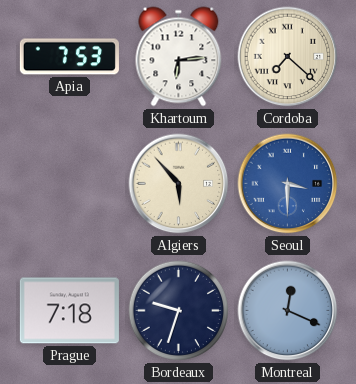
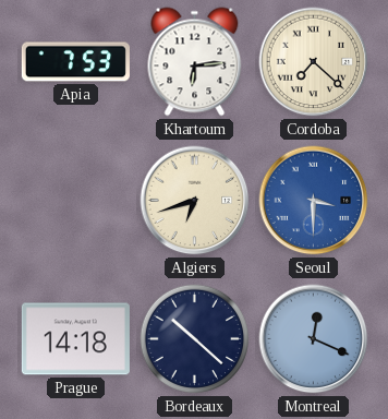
Algiers: 5:53 -> 6:42
Prague: 7:18 -> 14:18
Bordeaux: 9:33 -> 10:22
